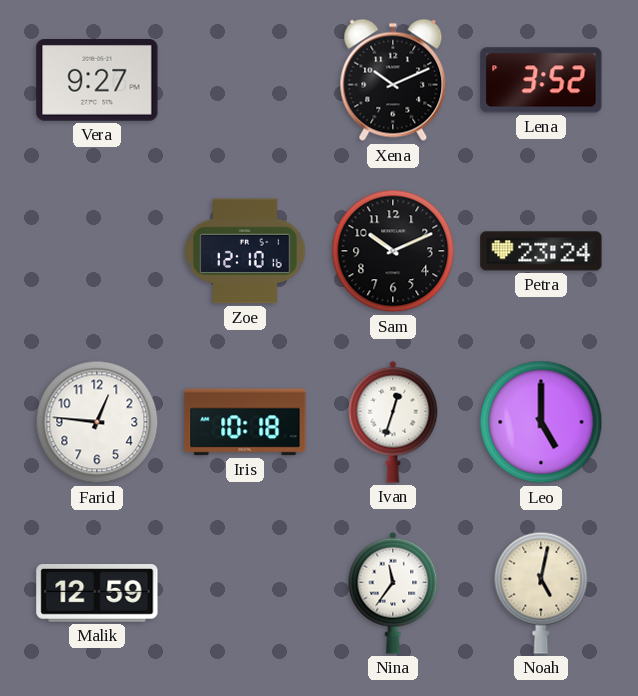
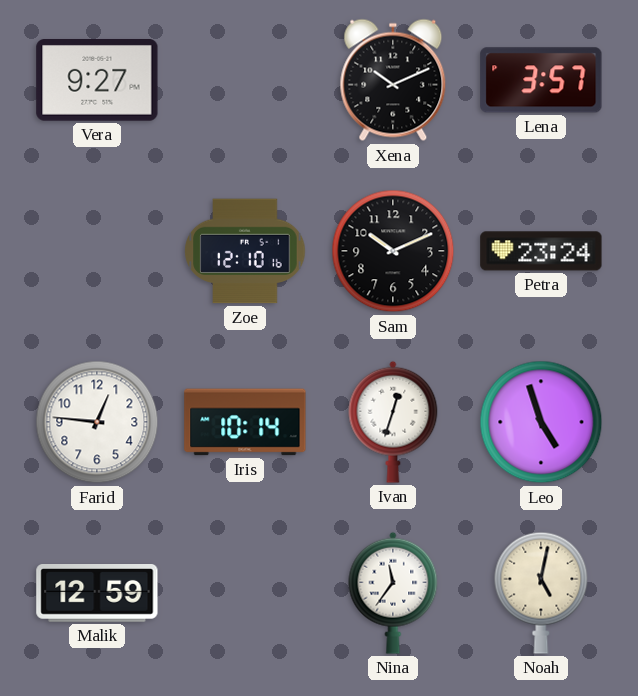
Lena: 3:52 -> 3:57
Iris: 10:18 -> 10:14
Leo: 5:00 -> 4:57
